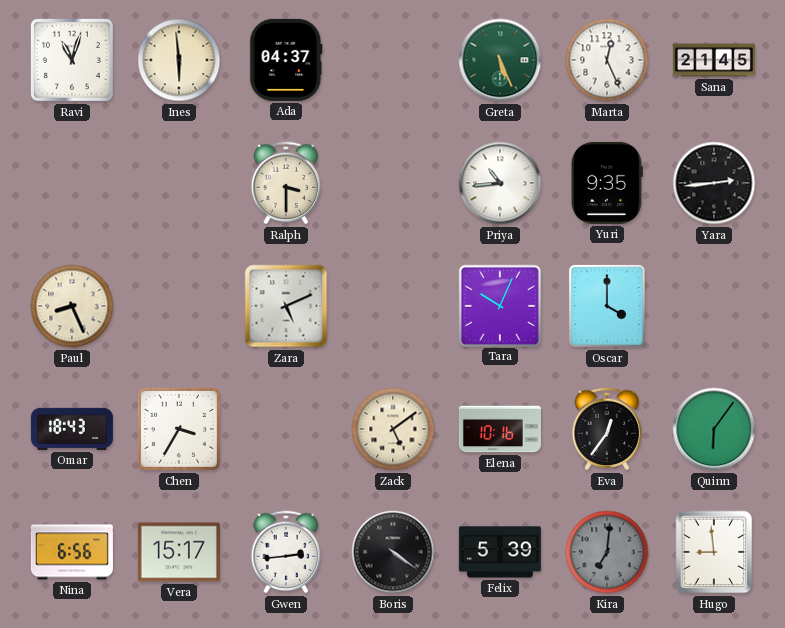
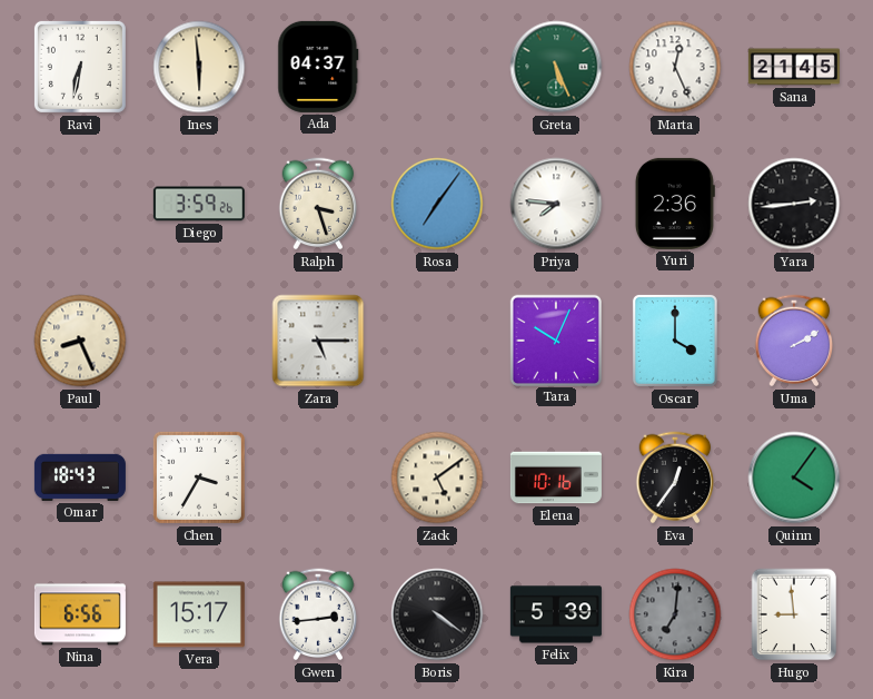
Ravi: 11:03 -> 6:32
Diego: none -> 3:59
Ralph: 3:30 -> 3:27
Rosa: none -> 7:06
Priya: 10:44 -> 7:46
Yuri: 9:35 -> 2:36
Zara: 5:11 -> 5:15
Uma: none -> 2:10
Quinn: 6:06 -> 4:06
